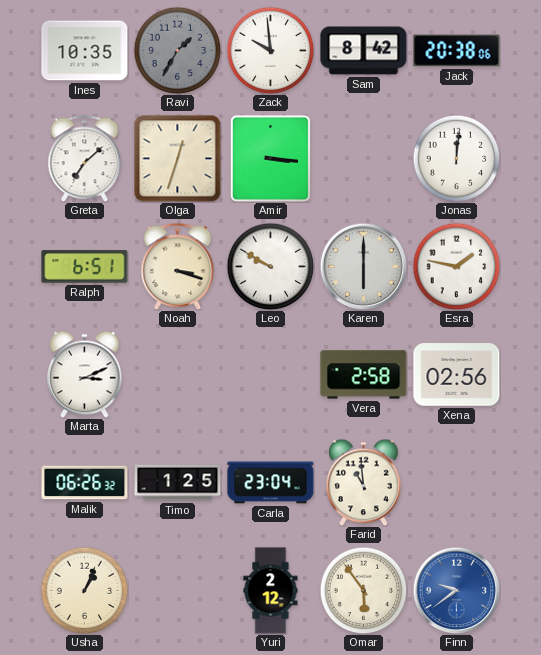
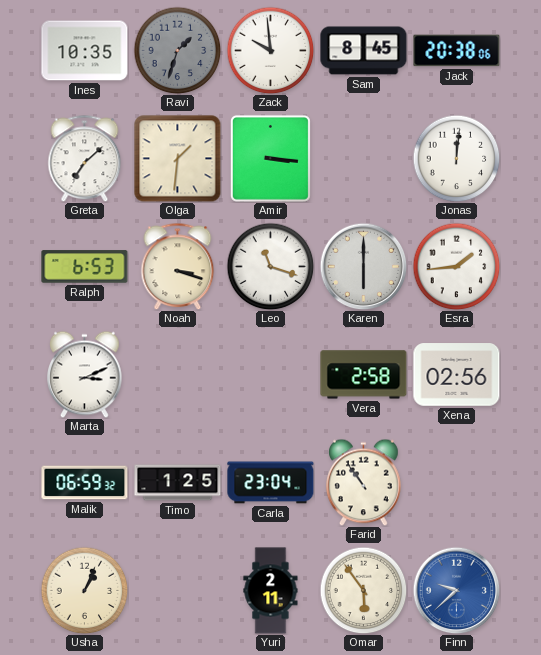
Ravi: 1:35 -> 1:33
Sam: 8:42 -> 8:45
Olga: 12:33 -> 1:31
Ralph: 6:51 -> 6:53
Leo: 9:50 -> 11:18
Esra: 1:47 -> 1:44
Malik: 06:26 -> 06:59
Farid: 10:59 -> 10:54
Yuri: 2:12 -> 2:11
Finn: 9:39 -> 9:38
